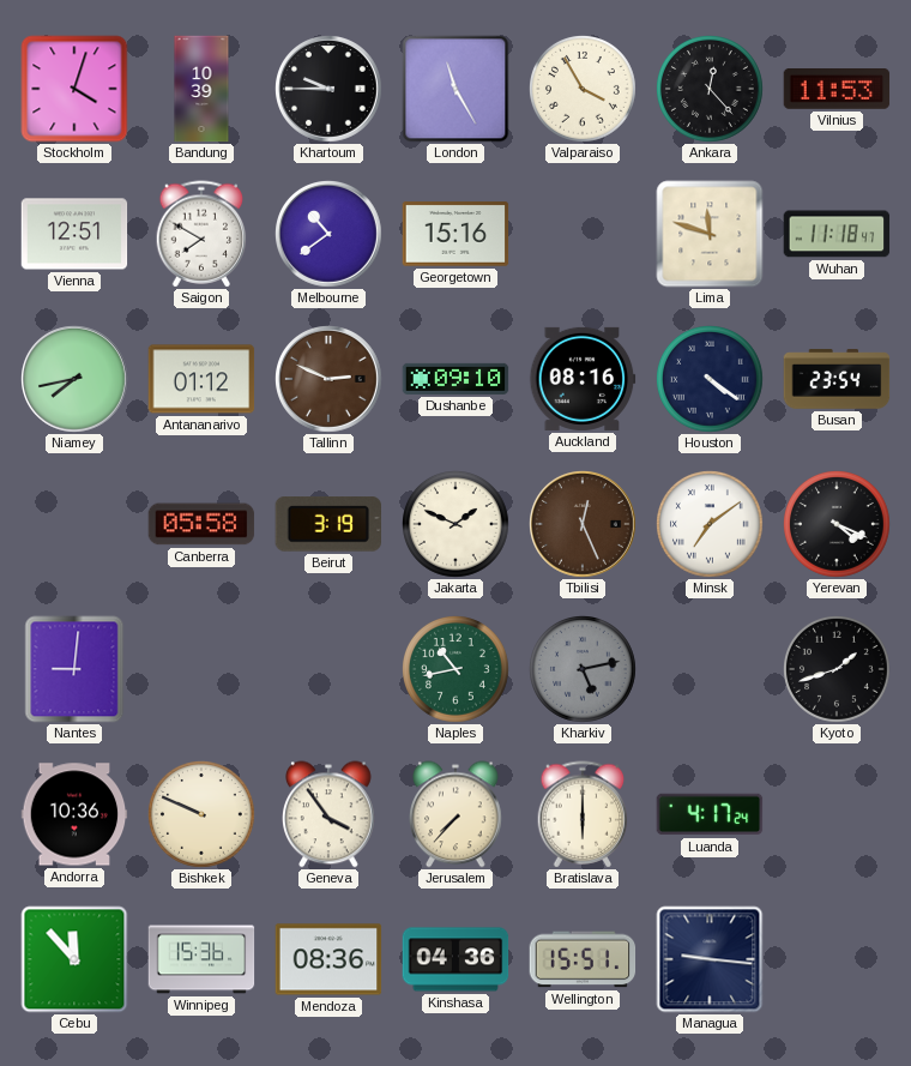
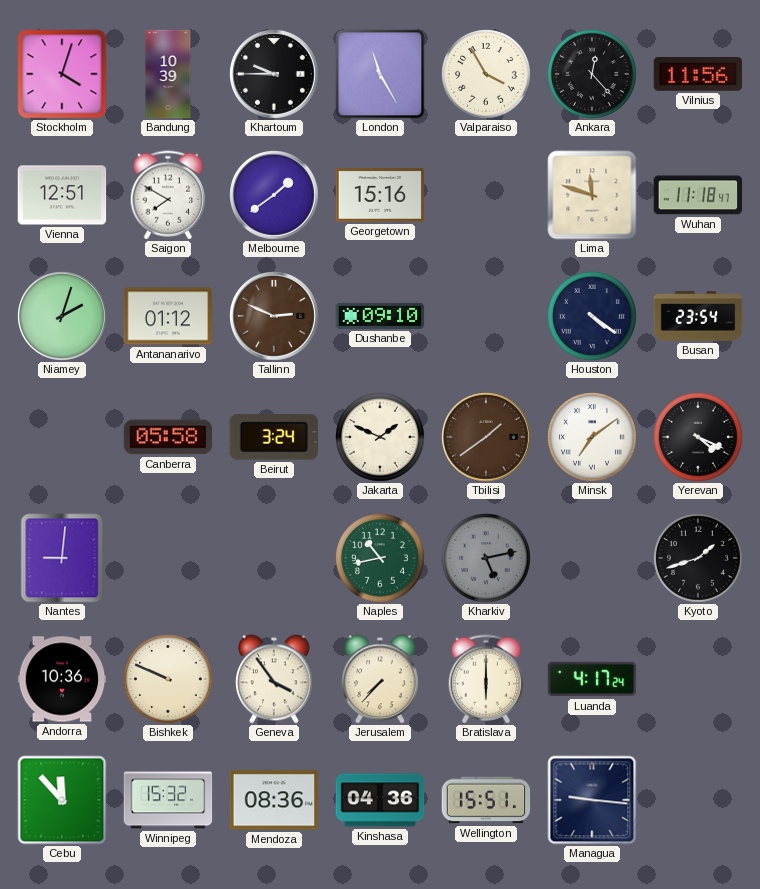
Vilnius: 11:53 -> 11:56
Melbourne: 10:39 -> 1:39
Niamey: 7:43 -> 2:03
Auckland: 08:16 -> none
Beirut: 3:19 -> 3:24
Tbilisi: 12:26 -> 1:39
Winnipeg: 15:36 -> 15:32
